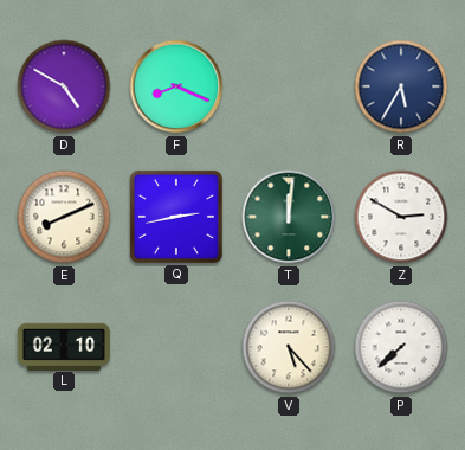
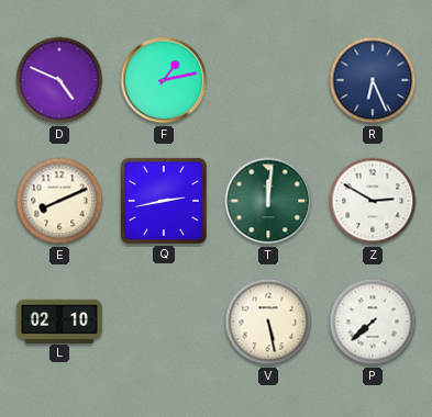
D: 4:50 -> 4:49
F: 8:19 -> 1:13
R: 5:35 -> 6:26
V: 5:23 -> 5:28
